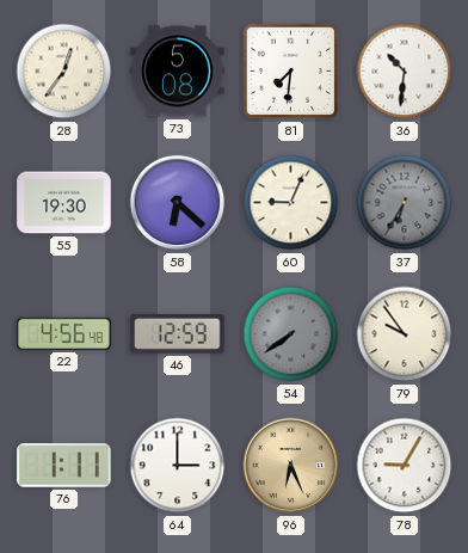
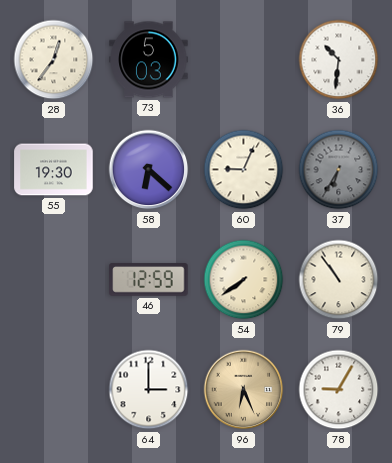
73: 5:08 -> 5:03
81: 7:31 -> none
22: 4:56 -> none
54 dial: grey -> cream
79: 9:54 -> 10:54
76: 1:11 -> none
